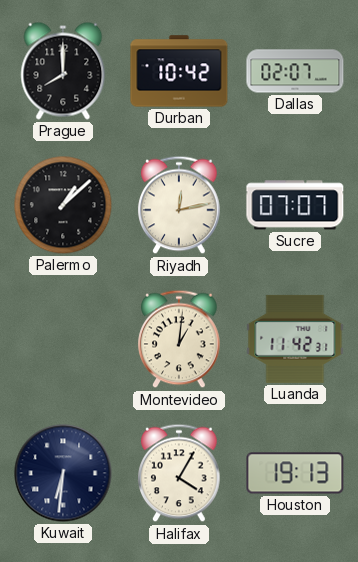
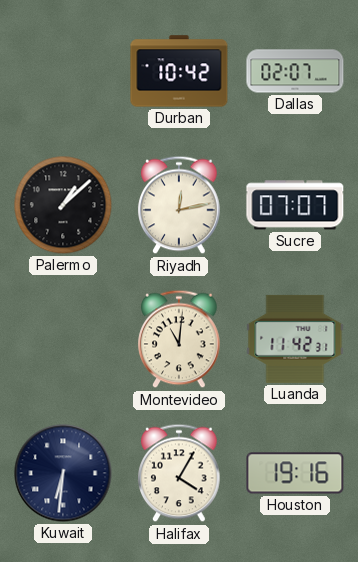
Prague: 8:00 -> none
Montevideo: 1:01 -> 11:01
Houston: 19:13 -> 19:16
